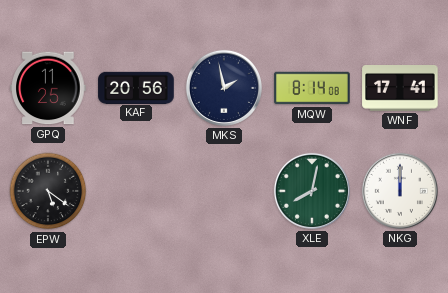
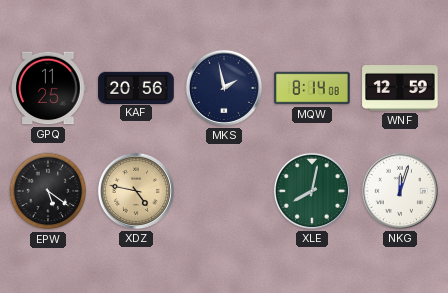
WNF: 17:41 -> 12:59
XDZ: none -> 4:47
NKG: 12:00 -> 12:03
